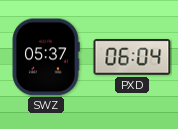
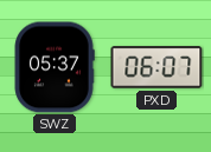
PXD: 06:04 -> 06:07
